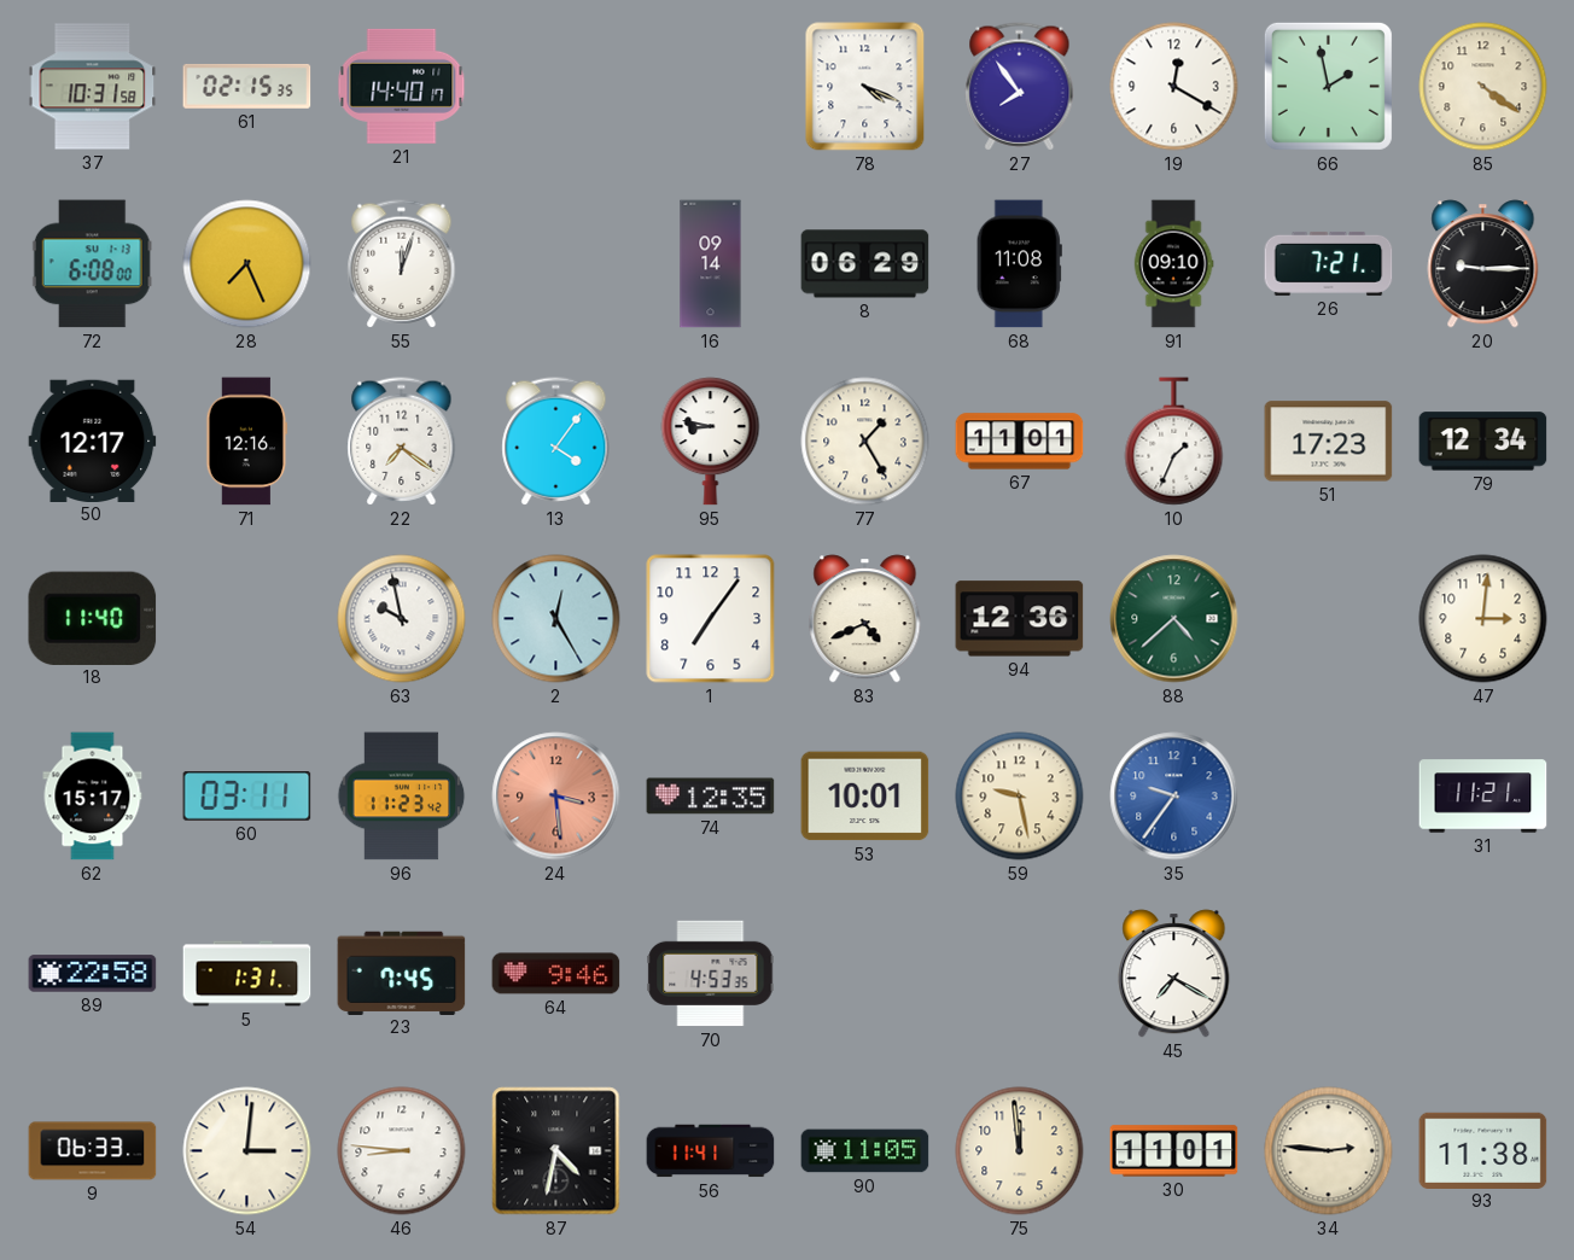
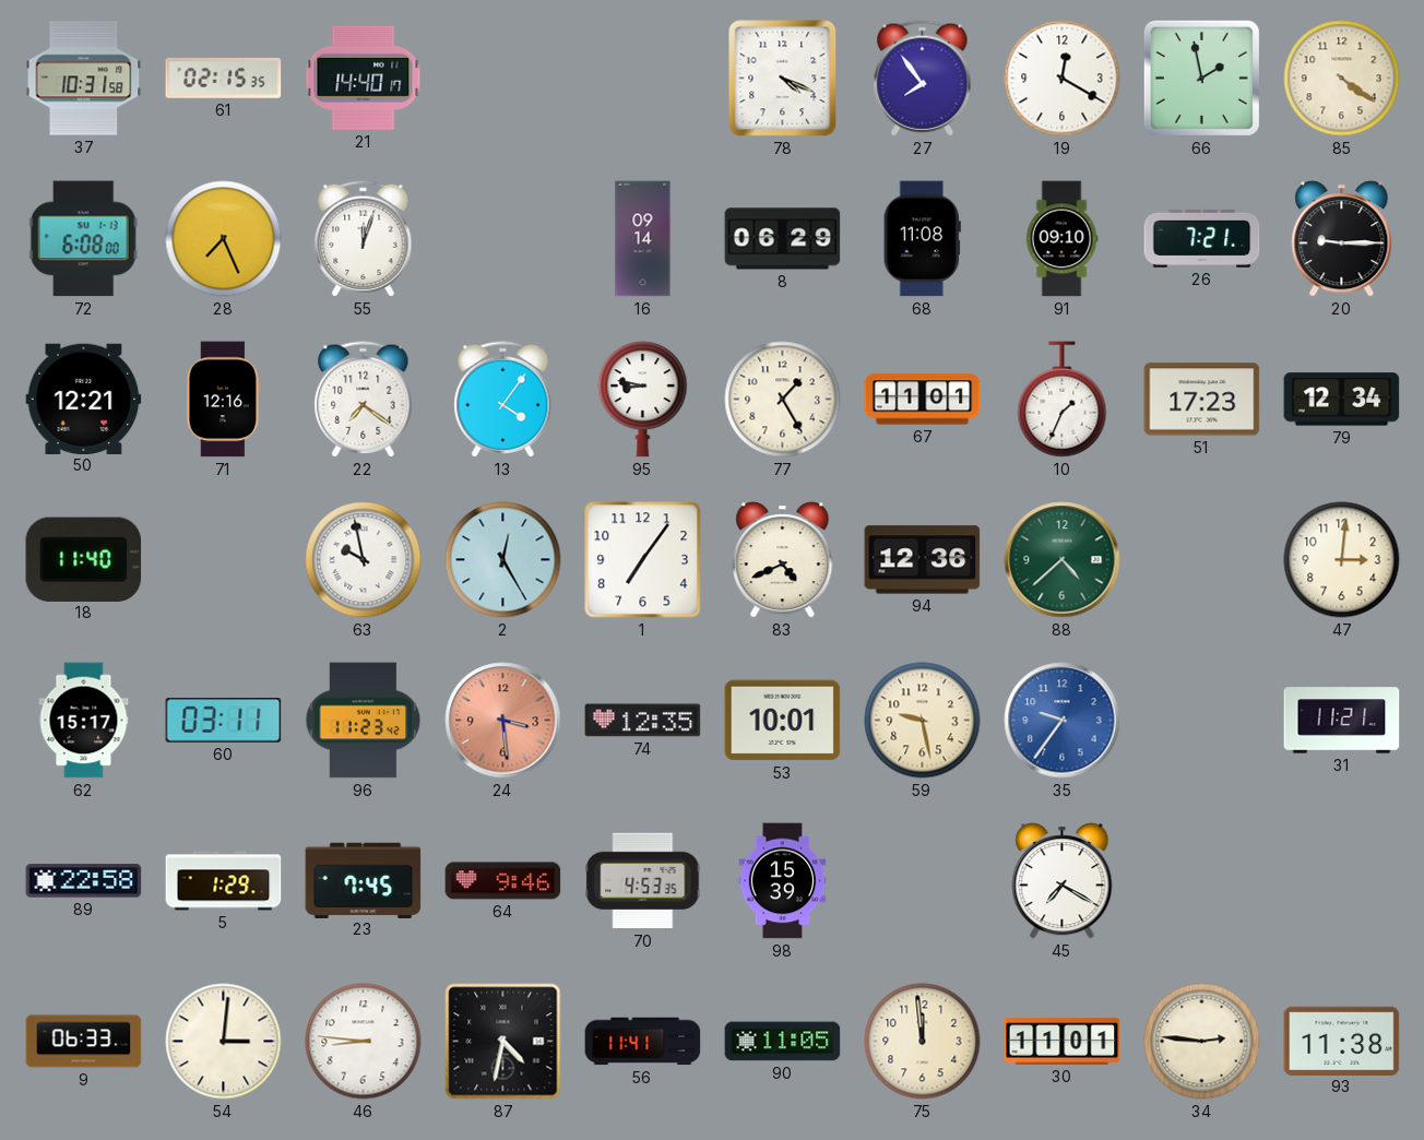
50: 12:17 -> 12:21
5: 1:31 -> 1:29
98: none -> 15:39
